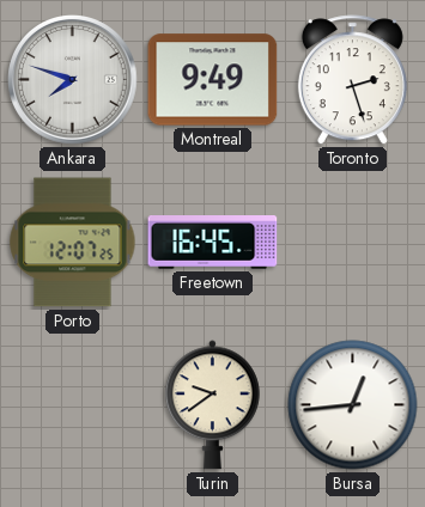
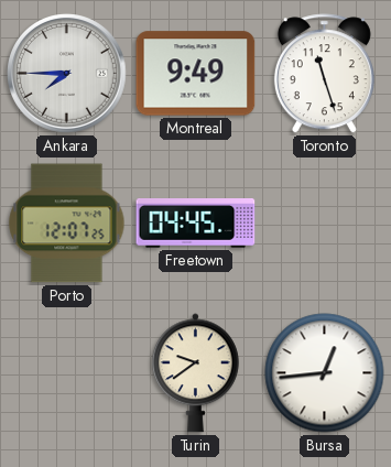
Ankara: 7:48 -> 7:45
Toronto: 2:27 -> 11:27
Freetown: 16:45 -> 04:45
